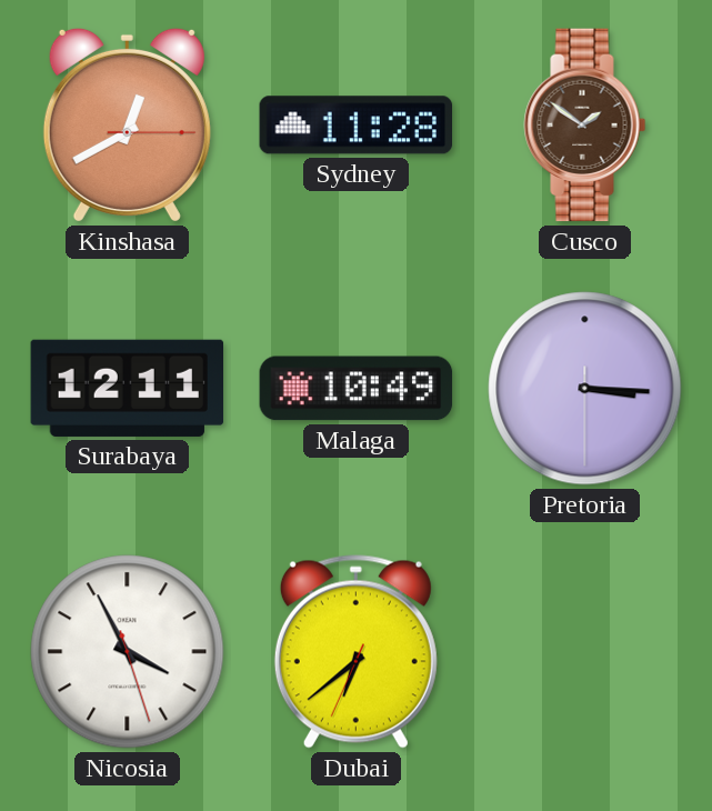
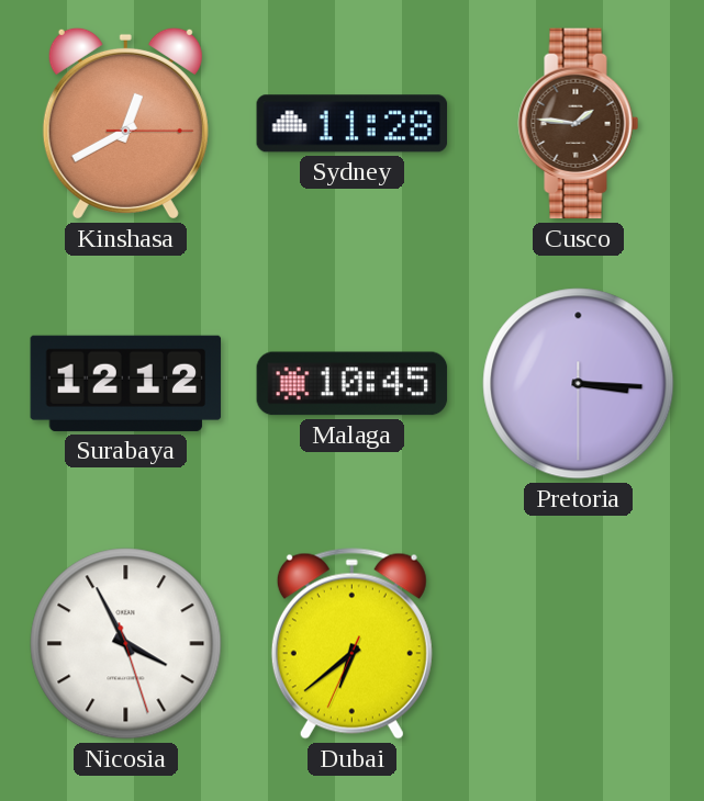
Cusco: 1:51 -> 1:46
Surabaya: 12:11 -> 12:12
Malaga: 10:49 -> 10:45
